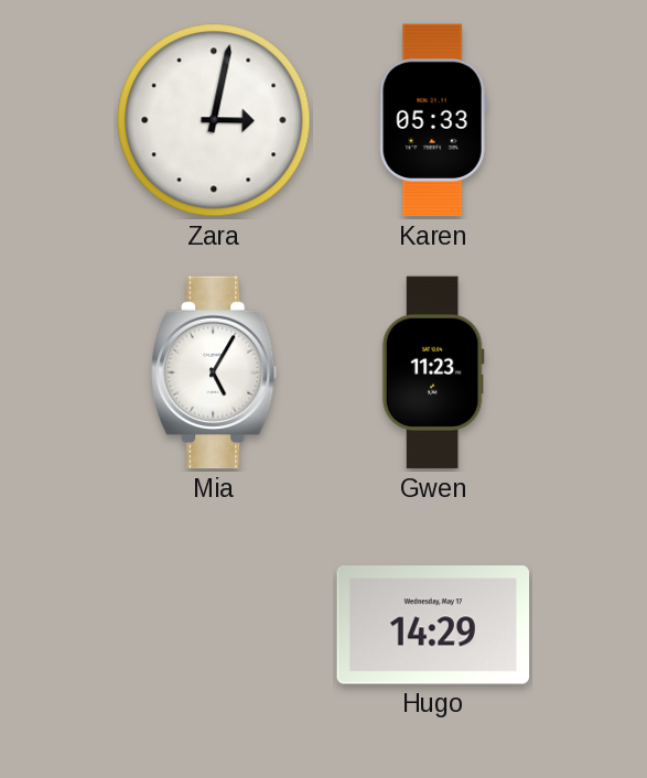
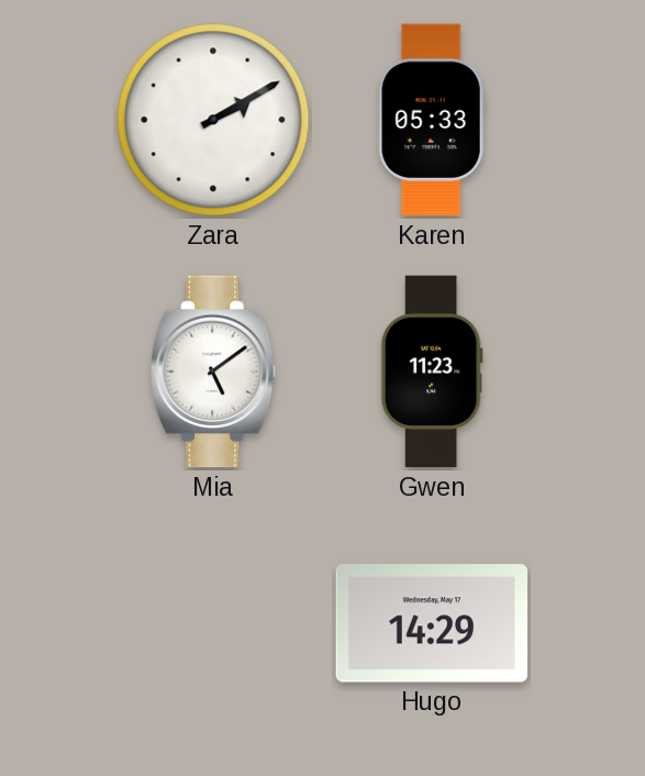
Zara: 3:02 -> 2:10
Mia: 5:05 -> 5:09
